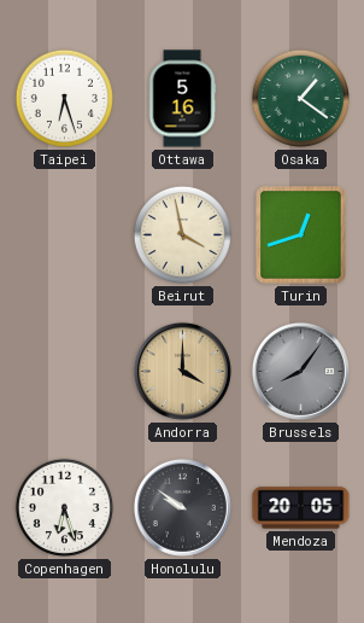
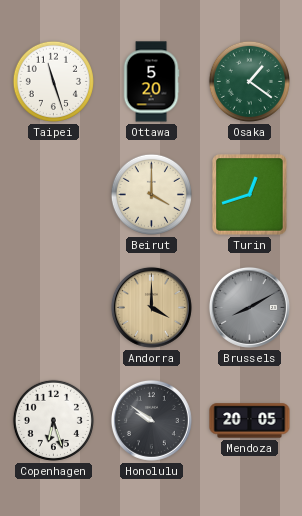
Taipei: 6:27 -> 11:27
Ottawa: 5:16 -> 5:20
Beirut: 3:58 -> 4:00
Brussels: 8:06 -> 8:10
